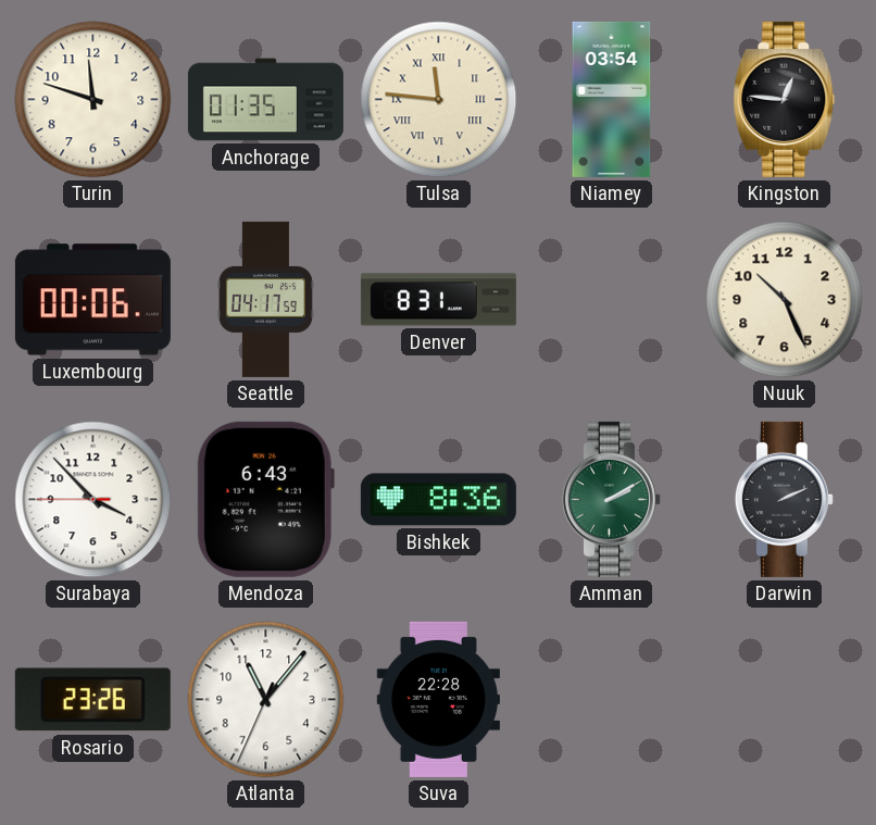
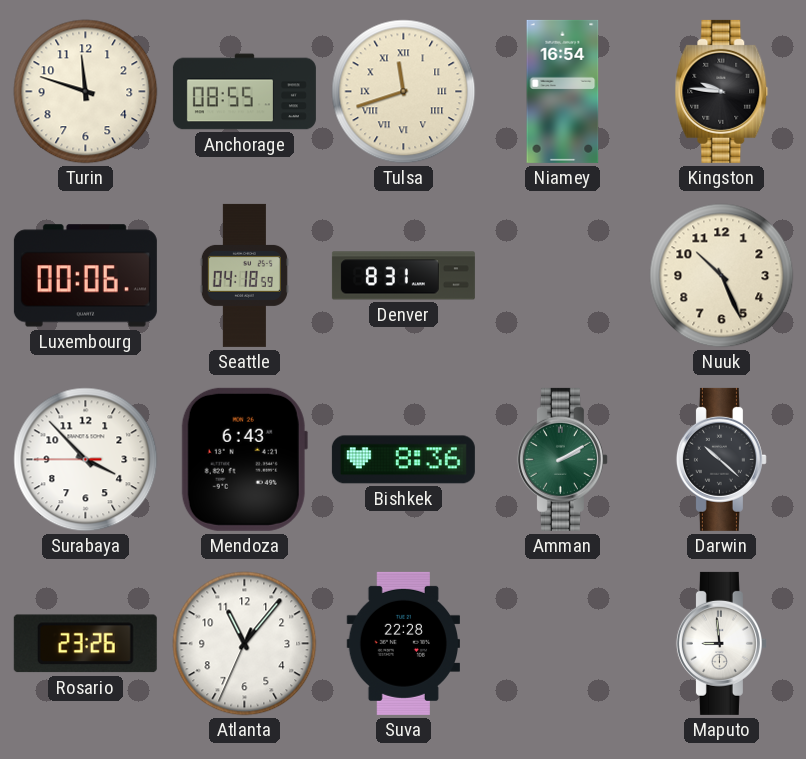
Anchorage: 01:35 -> 08:55
Tulsa: 11:46 -> 11:42
Niamey: 03:54 -> 16:54
Kingston: 12:46 -> 9:46
Seattle: 04:17 -> 04:18
Darwin: 2:11 -> 10:22
Maputo: none -> 8:59
